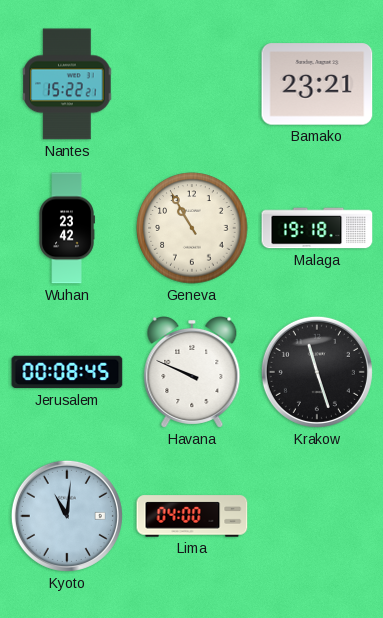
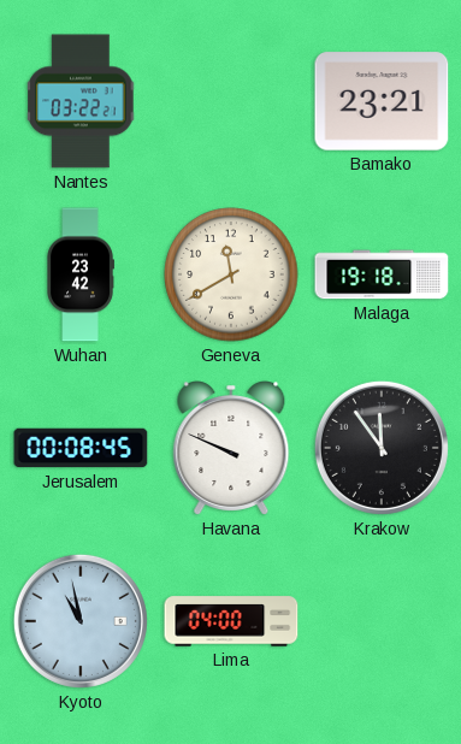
Nantes: 15:22 -> 03:22
Geneva: 10:55 -> 11:40
Krakow: 11:27 -> 11:54
Kyoto: 11:01 -> 10:58
